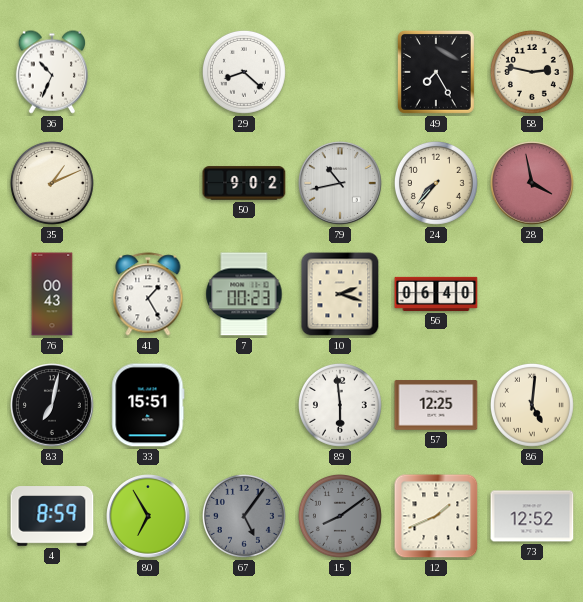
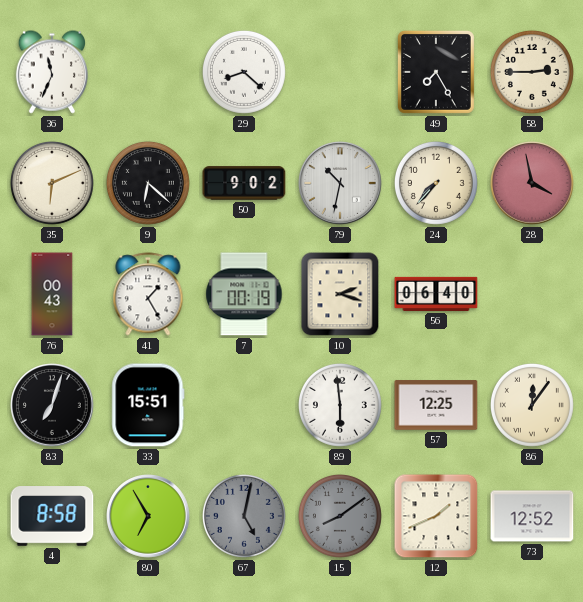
36: 10:34 -> 11:34
58: 2:47 -> 2:45
35: 1:11 -> 6:11
9: none -> 6:22
79: 10:43 -> 10:32
7: 00:23 -> 00:19
83: 7:02 -> 7:03
86: 5:01 -> 12:06
4: 8:59 -> 8:58
67: 5:06 -> 5:02
